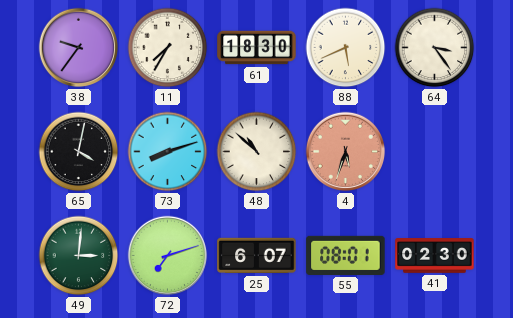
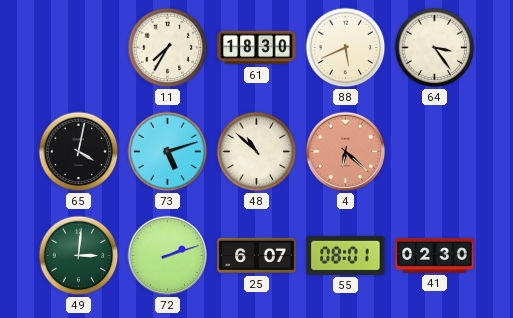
38: 9:36 -> none
73: 8:12 -> 5:12
4: 5:33 -> 6:22
72: 7:12 -> 2:12
